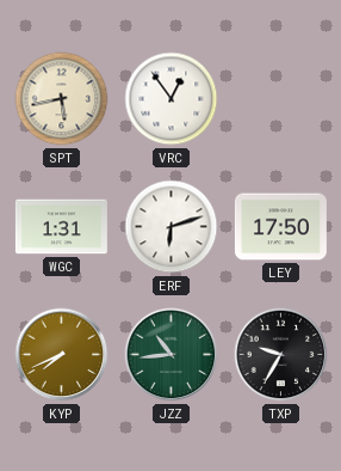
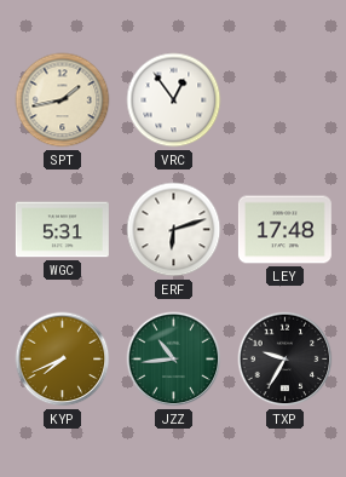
SPT: 5:43 -> 1:43
WGC: 1:31 -> 5:31
LEY: 17:50 -> 17:48
